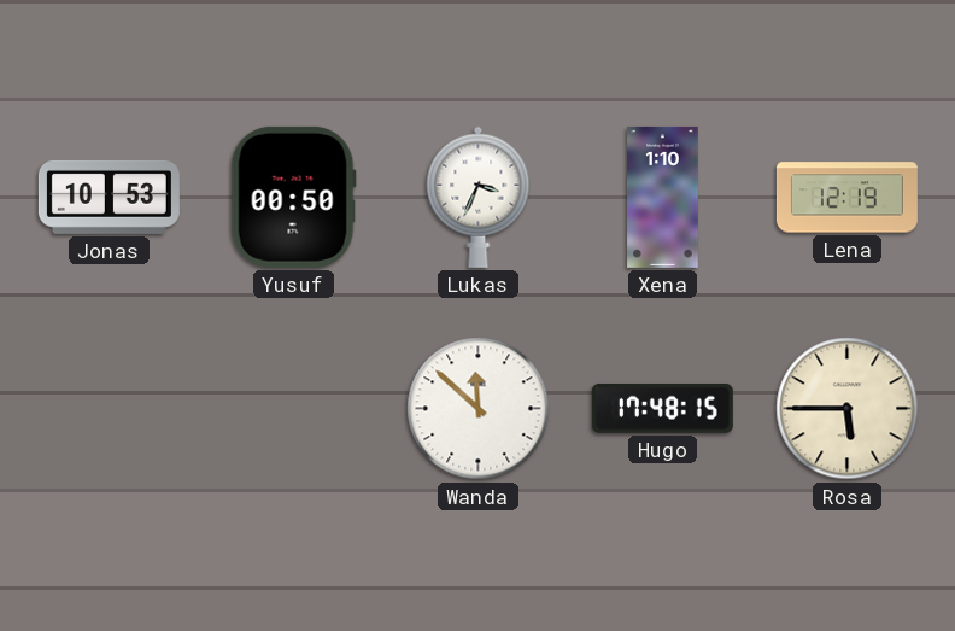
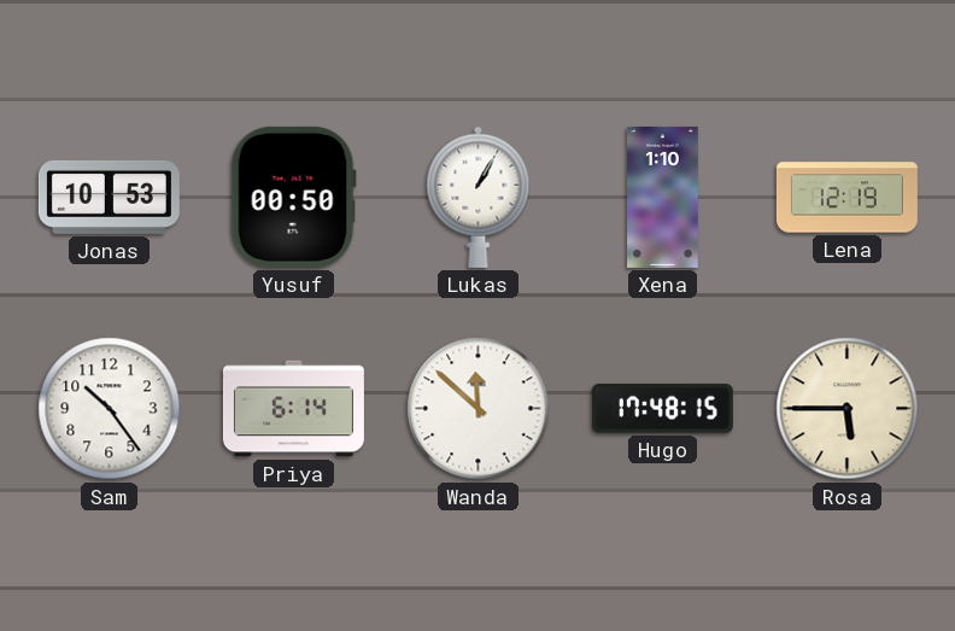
Lukas: 3:34 -> 1:05
Sam: none -> 10:24
Priya: none -> 6:14
